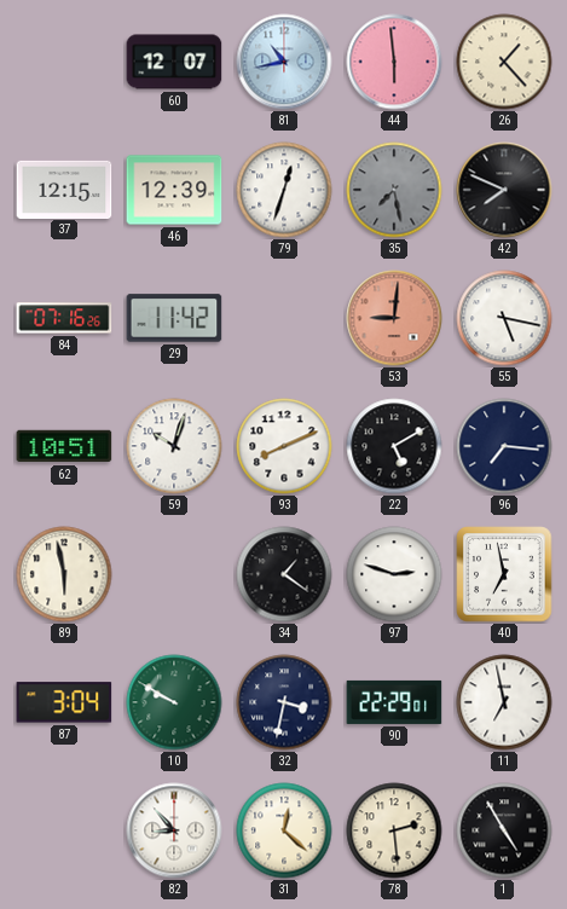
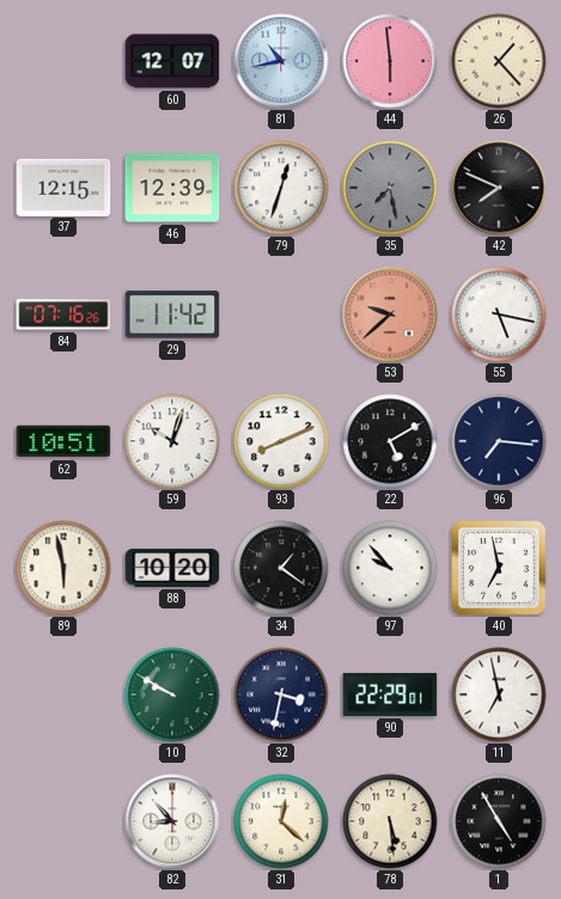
53: 9:01 -> 9:38
88: none -> 10:20
97: 2:48 -> 9:53
87: 3:04 -> none
78: 2:29 -> 5:29
